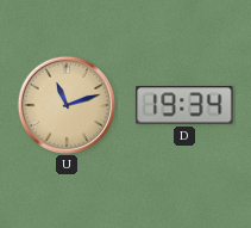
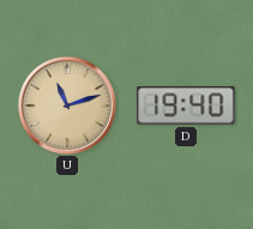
D: 19:34 -> 19:40
